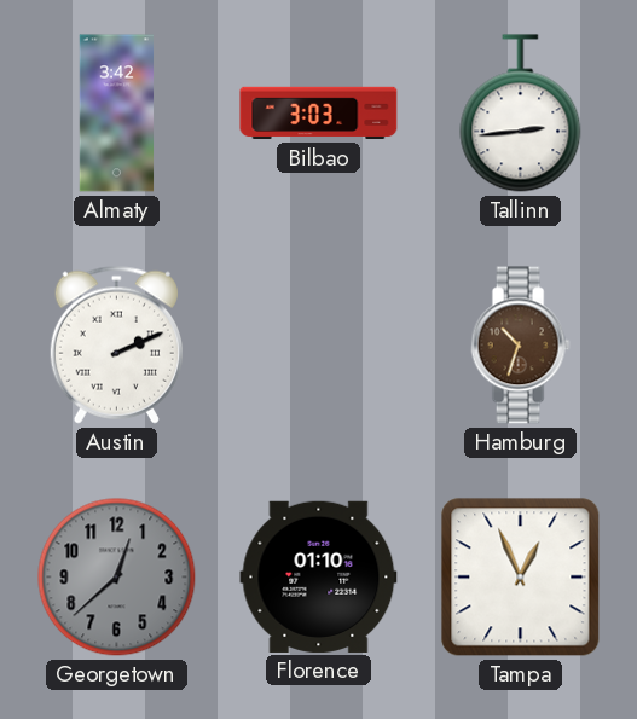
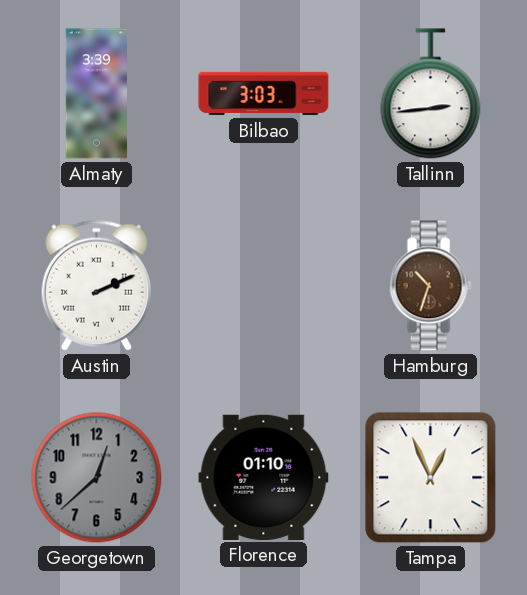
Almaty: 3:42 -> 3:39
